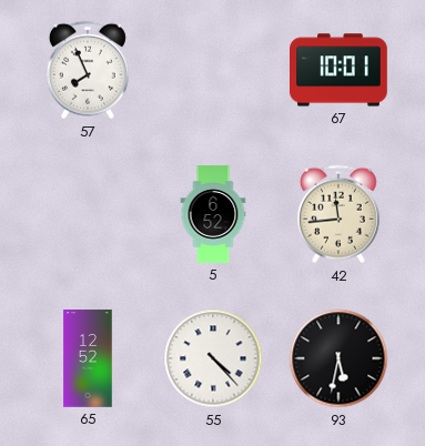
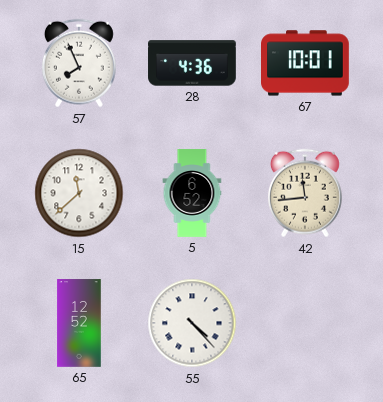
28: none -> 4:36
15: none -> 11:38
93: 5:32 -> none
